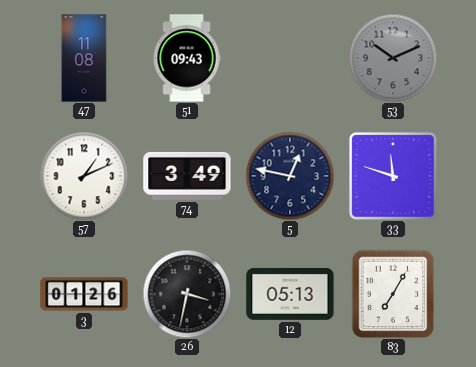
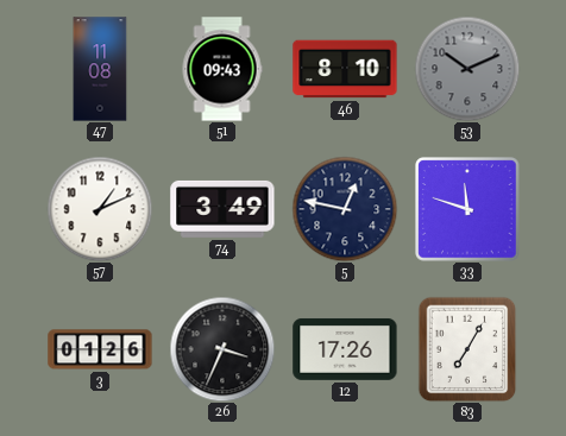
46: none -> 8:10
26: 3:32 -> 3:34
12: 05:13 -> 17:26
